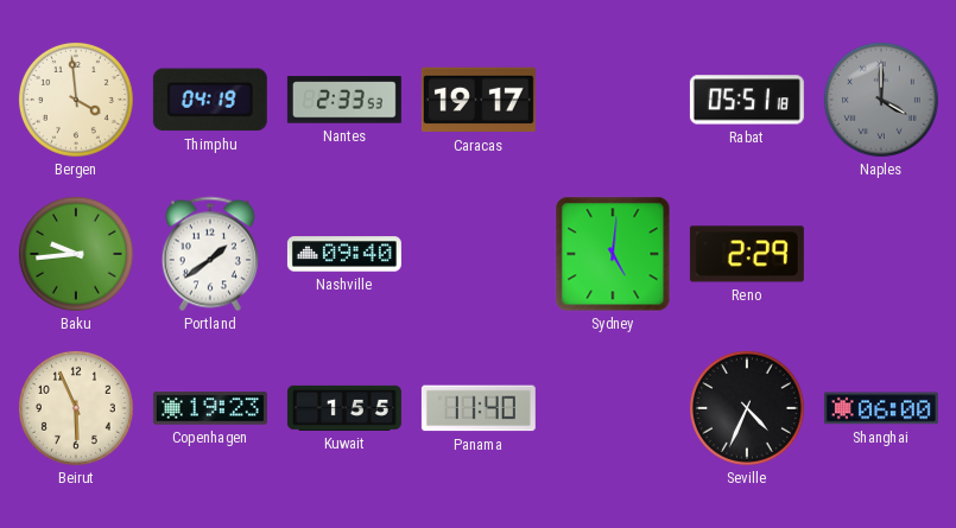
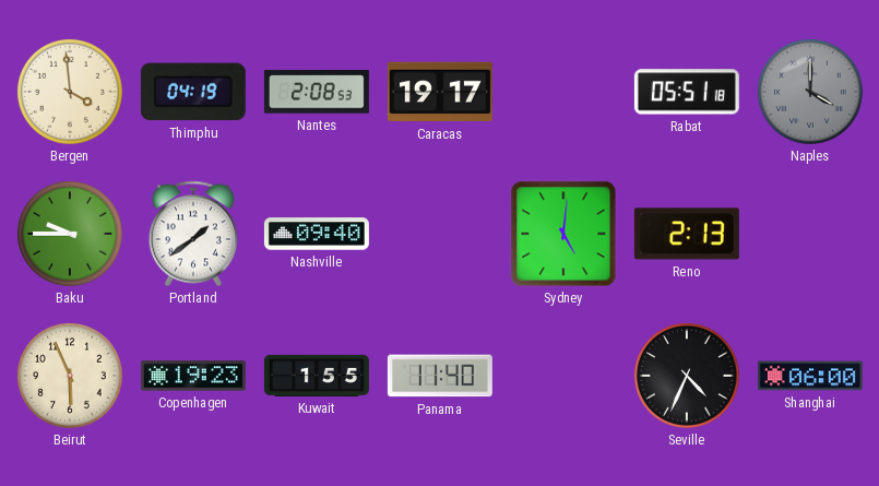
Nantes: 2:33 -> 2:08
Baku: 9:44 -> 9:45
Reno: 2:29 -> 2:13
